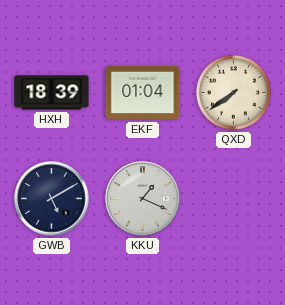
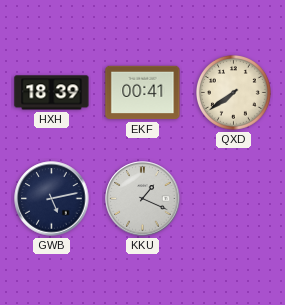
EKF: 01:04 -> 00:41
GWB: 5:10 -> 5:13
